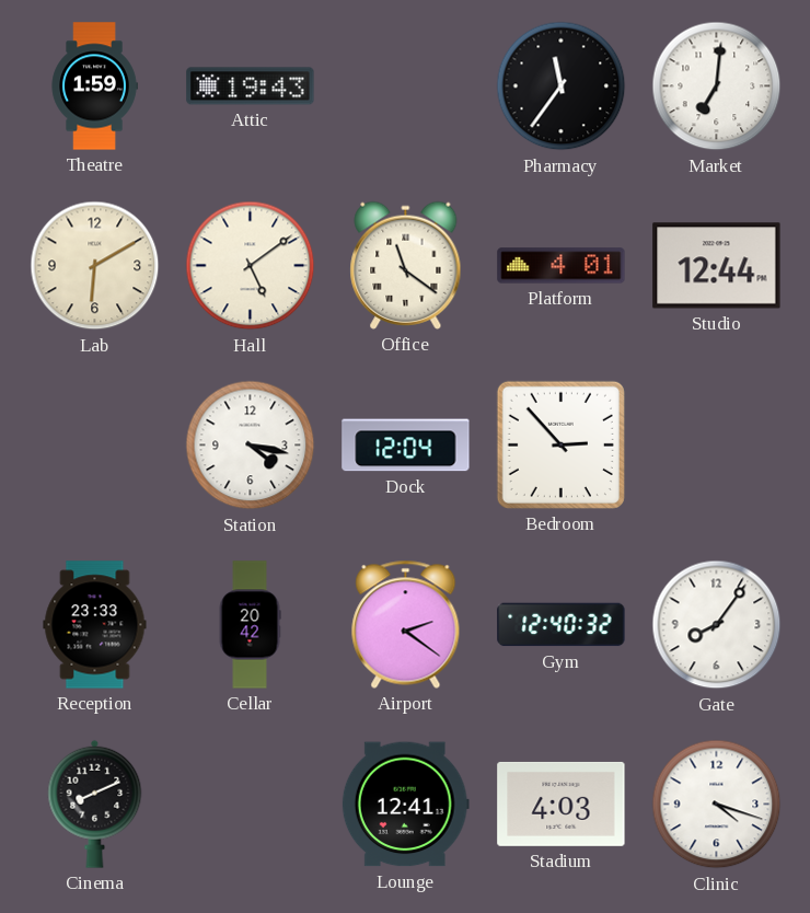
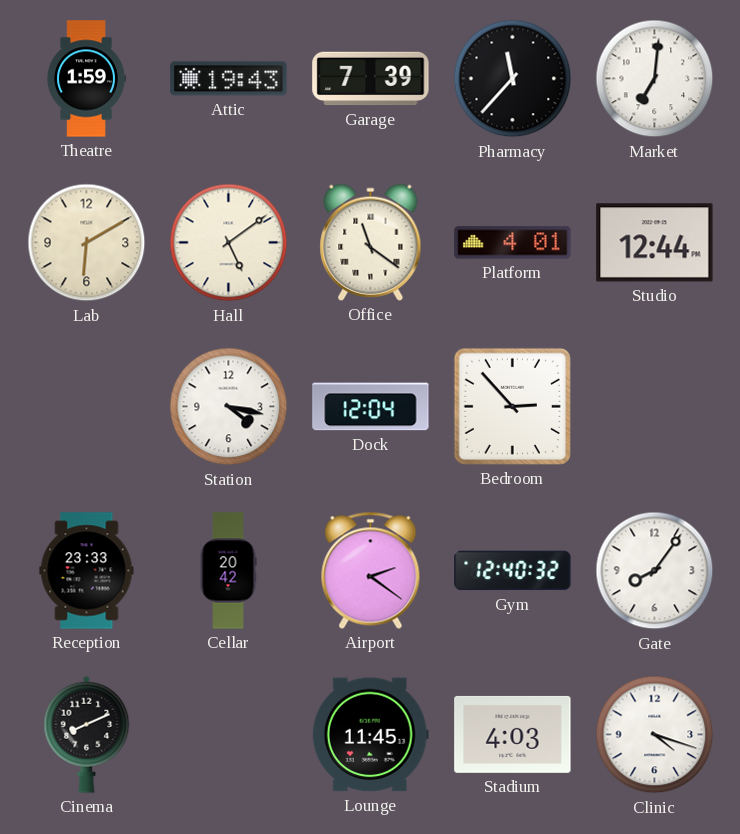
Garage: none -> 7:39
Pharmacy: 11:36 -> 11:37
Lounge: 12:41 -> 11:45
